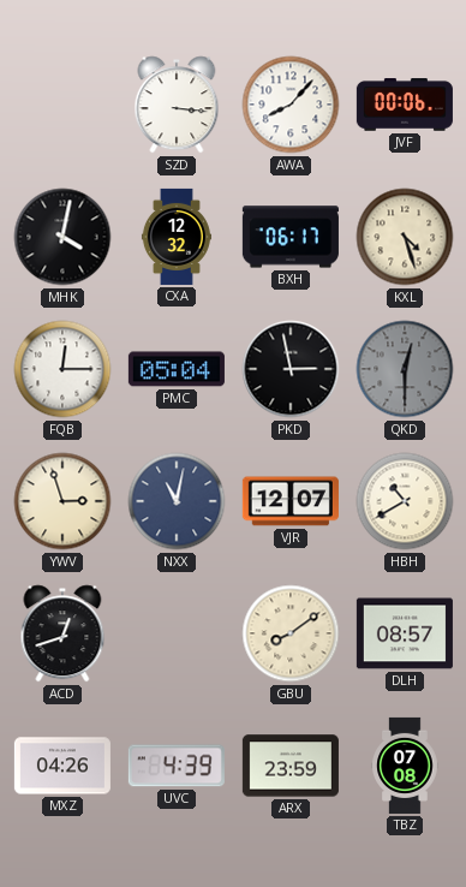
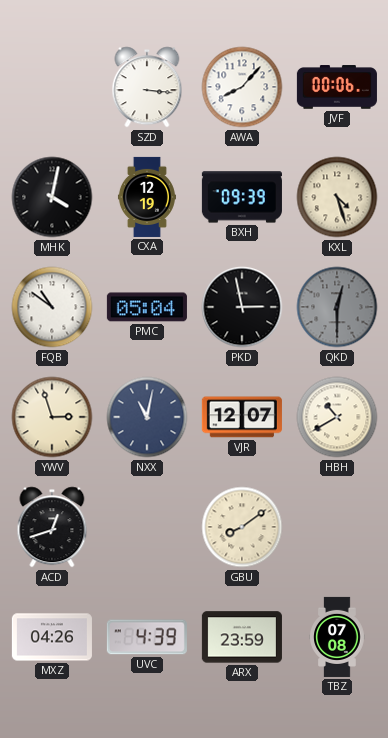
CXA: 12:32 -> 12:19
BXH: 06:17 -> 09:39
FQB: 12:15 -> 10:51
DLH: 08:57 -> none
